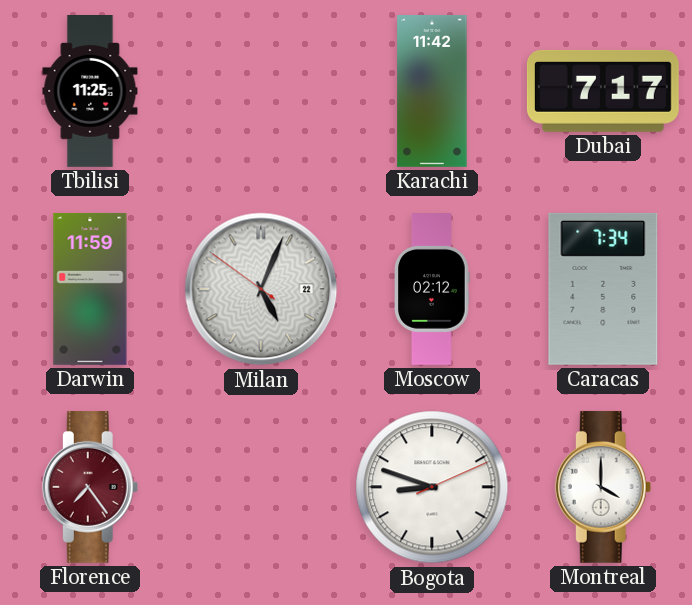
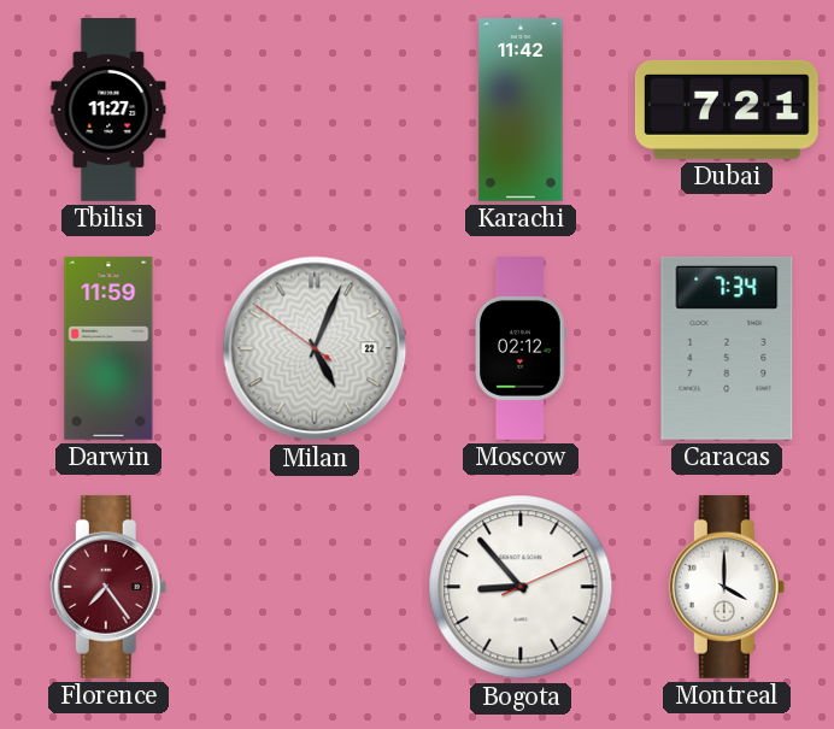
Tbilisi: 11:25 -> 11:27
Dubai: 7:17 -> 7:21
Bogota: 8:48 -> 8:53
